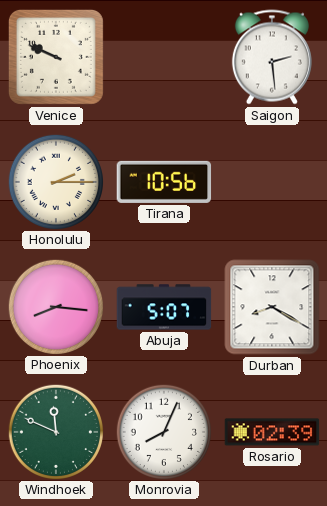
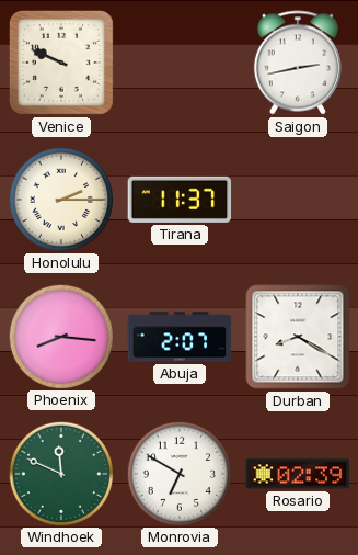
Saigon: 2:29 -> 2:43
Tirana: 10:56 -> 11:37
Abuja: 5:07 -> 2:07
Monrovia: 8:04 -> 6:50
